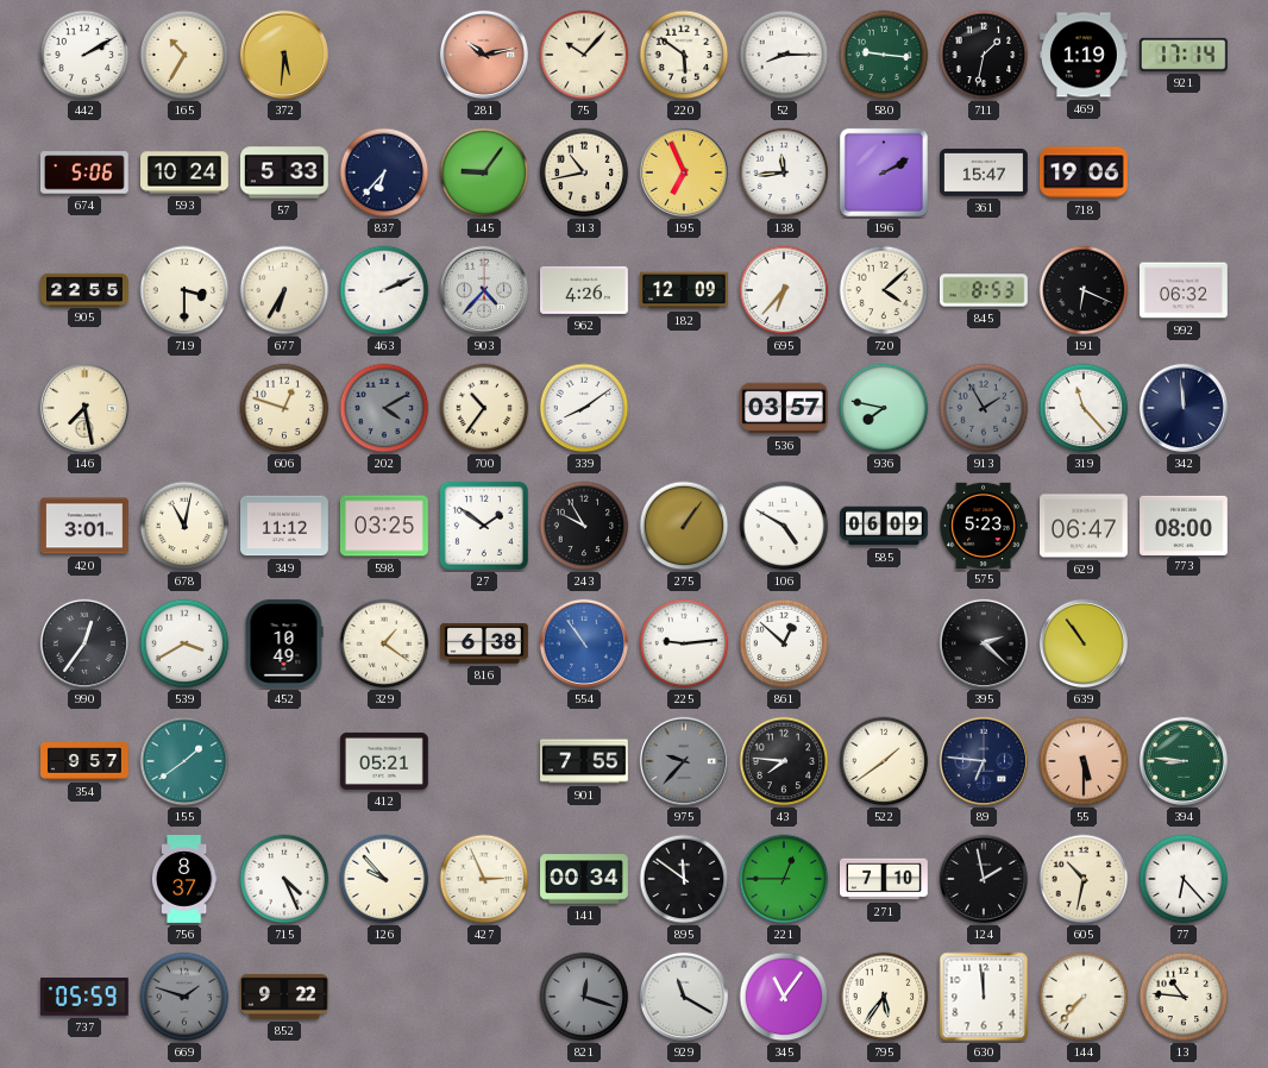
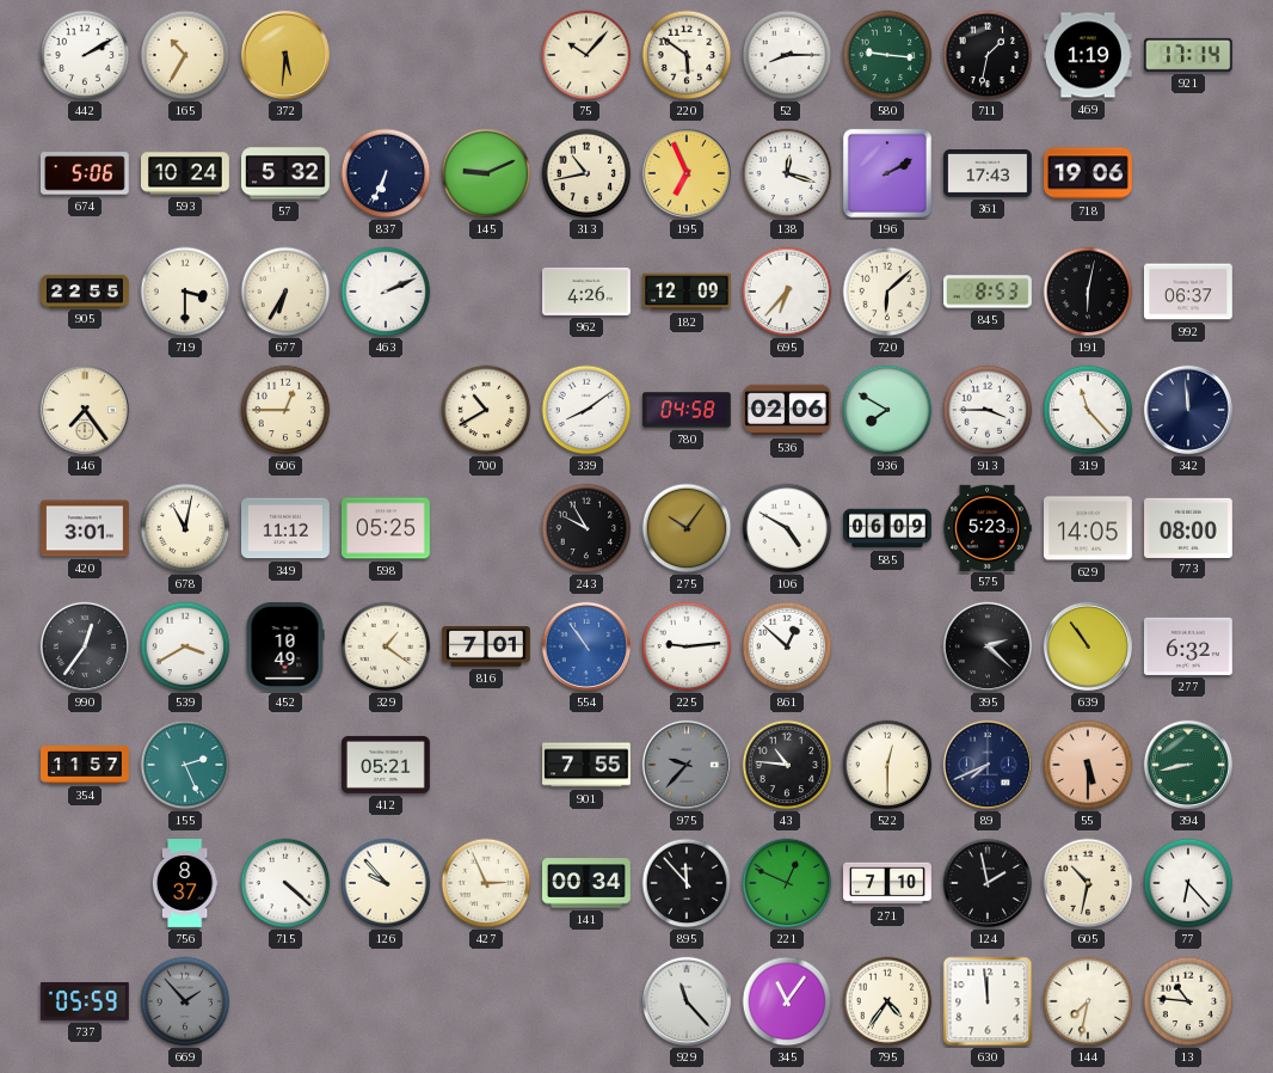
281: 10:13 -> none
57: 5:33 -> 5:32
837: 6:37 -> 6:34
145: 9:06 -> 9:11
138: 11:44 -> 12:18
361: 15:47 -> 17:43
903: 4:37 -> none
720: 4:08 -> 6:08
191: 6:19 -> 6:02
992: 06:32 -> 06:37
146: 7:28 -> 7:24
606: 12:48 -> 12:45
202: 4:10 -> none
700: 10:36 -> 10:40
780: none -> 04:58
536: 03:57 -> 02:06
936: 7:47 -> 7:50
913: 1:55 -> 3:45
913 dial: grey -> white
598: 03:25 -> 05:25
27: 1:51 -> none
275: 1:06 -> 10:06
629: 06:47 -> 14:05
816: 6:38 -> 7:01
277: none -> 6:32
354: 9:57 -> 11:57
155: 1:39 -> 2:26
43: 7:46 -> 10:46
522: 1:39 -> 12:30
89: 6:46 -> 7:41
394: 8:46 -> 8:43
715: 4:26 -> 4:22
895: 11:51 -> 11:53
221: 12:45 -> 12:49
669: 1:48 -> 1:53
852: 9:22 -> none
821: 12:18 -> none
929: 11:20 -> 11:23
795: 5:36 -> 4:36
144: 7:37 -> 7:32
